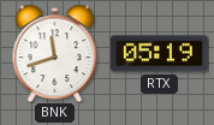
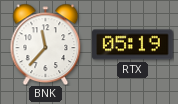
BNK: 11:42 -> 11:37
